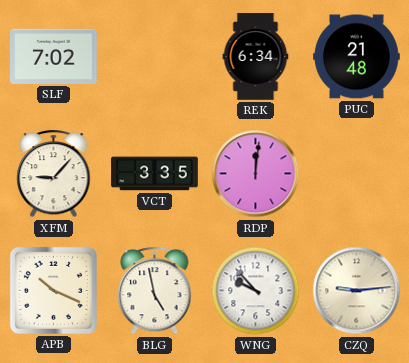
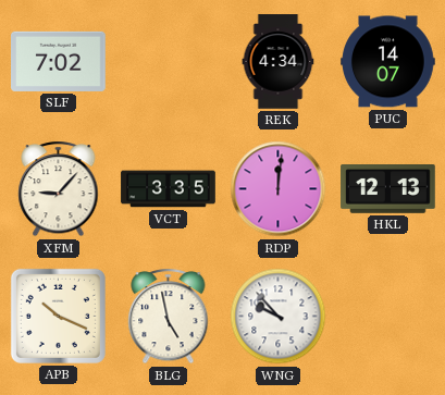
REK: 6:34 -> 4:34
PUC: 21:48 -> 14:07
HKL: none -> 12:13
CZQ: 9:14 -> none
